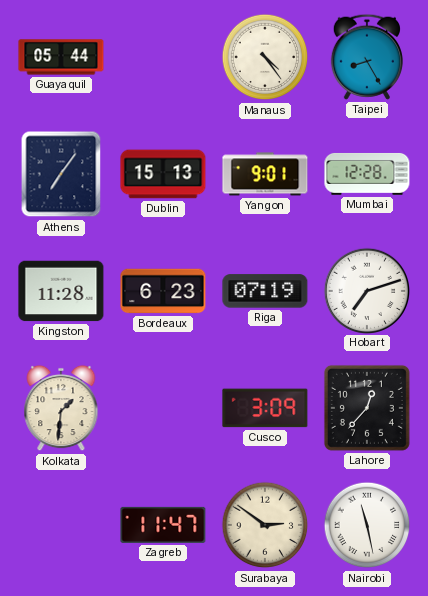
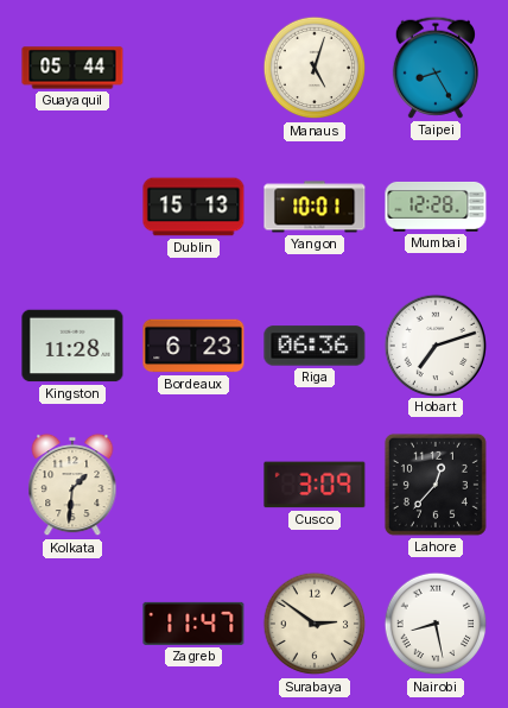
Manaus: 4:24 -> 5:03
Athens: 7:06 -> none
Yangon: 9:01 -> 10:01
Riga: 07:19 -> 06:36
Nairobi: 11:28 -> 8:28
